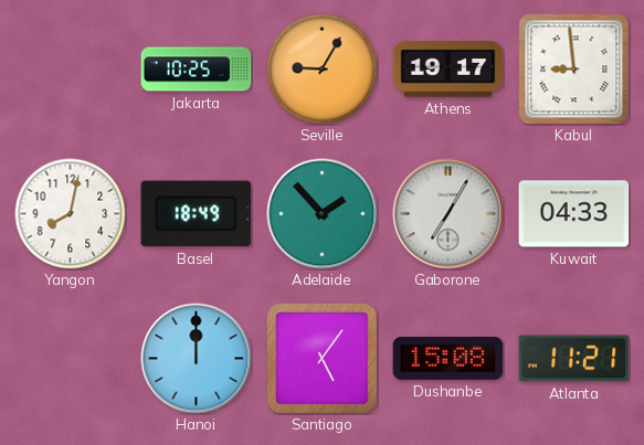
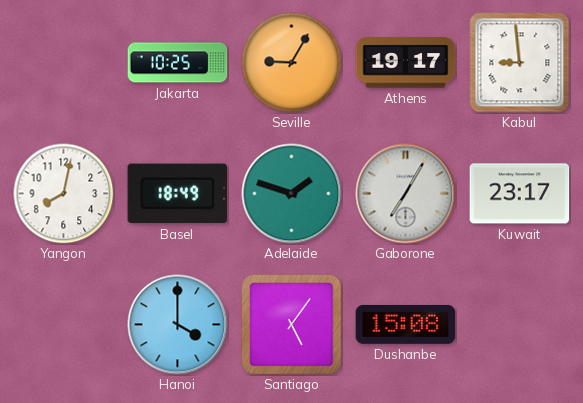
Adelaide: 1:53 -> 1:48
Kuwait: 04:33 -> 23:17
Hanoi: 12:00 -> 4:00
Atlanta: 11:21 -> none
